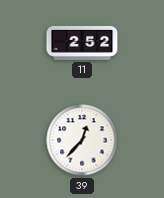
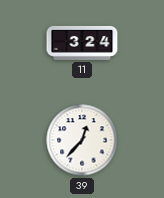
11: 2:52 -> 3:24
